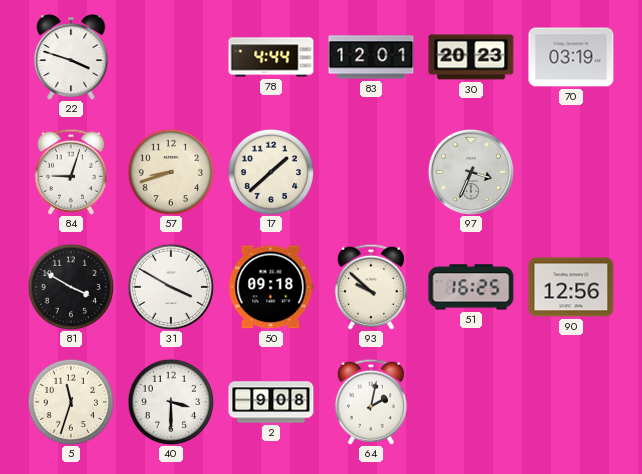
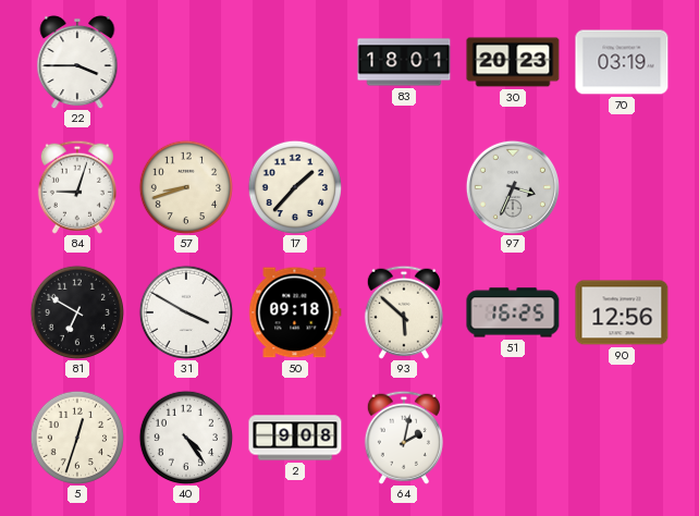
22: 3:48 -> 3:45
78: 4:44 -> none
83: 12:01 -> 18:01
17: 1:38 -> 1:37
81: 3:50 -> 6:50
93: 9:52 -> 5:52
5: 11:33 -> 12:33
40: 3:30 -> 4:24
